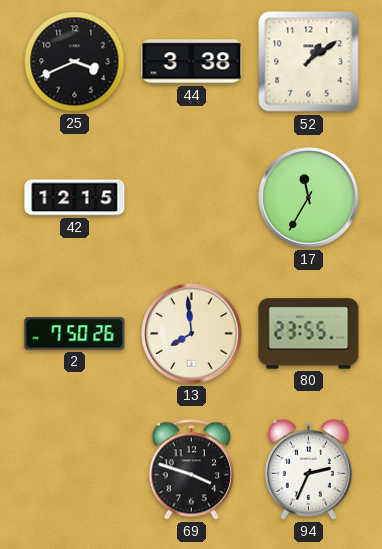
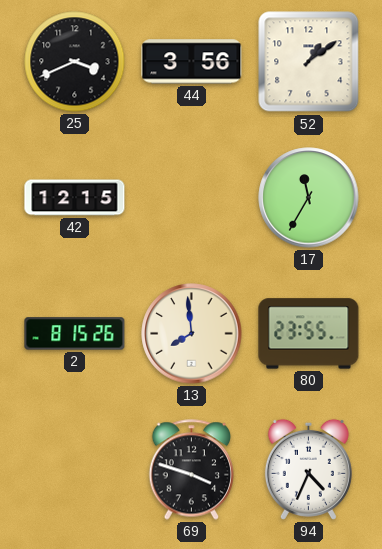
44: 3:38 -> 3:56
2: 7:50 -> 8:15
94: 2:34 -> 4:34
